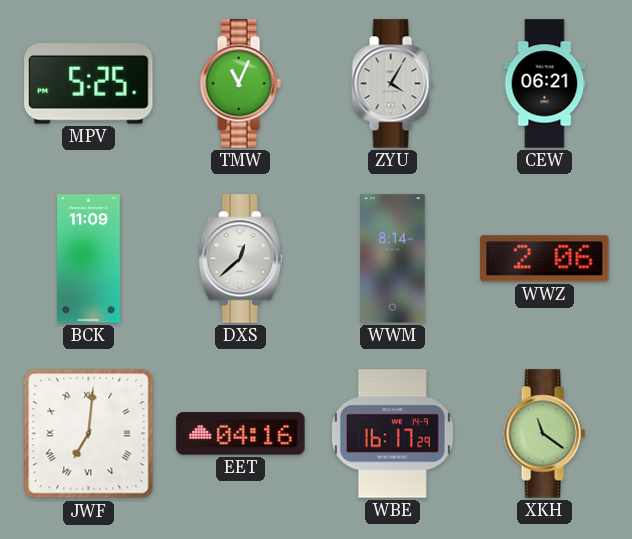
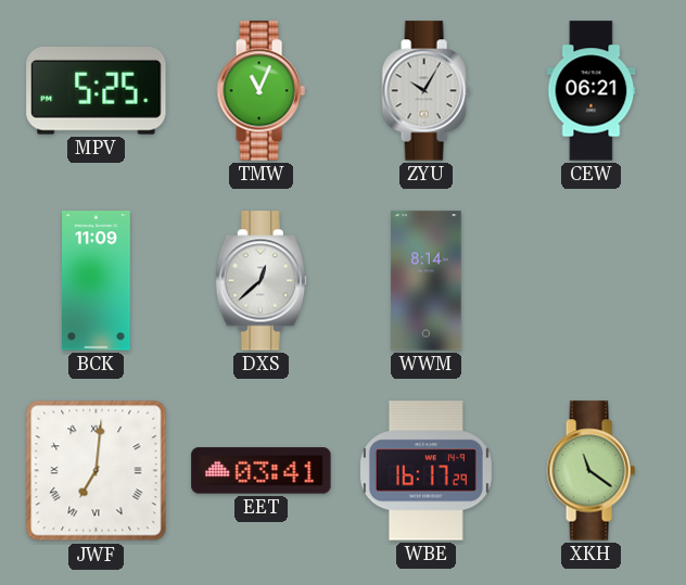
ZYU: 4:05 -> 10:05
WWZ: 2:06 -> none
EET: 04:16 -> 03:41
